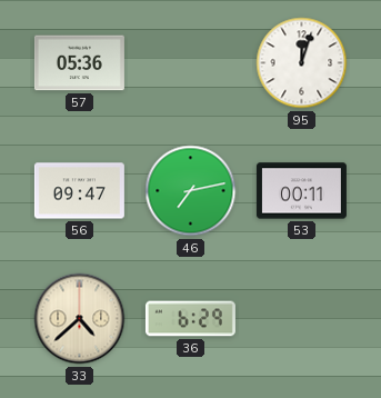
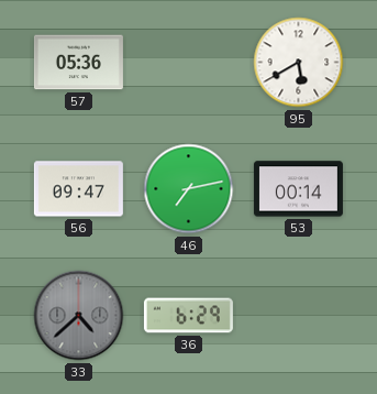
95: 12:03 -> 5:40
53: 00:11 -> 00:14
33 dial: cream -> grey
